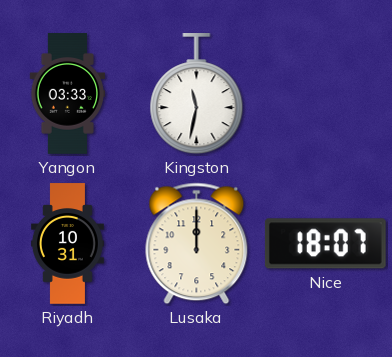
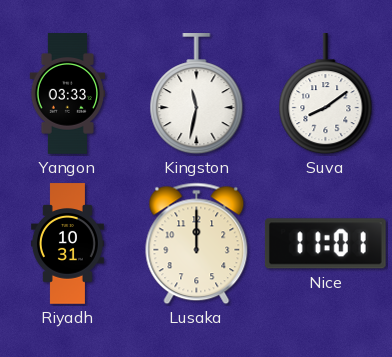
Suva: none -> 8:09
Nice: 18:07 -> 11:01
